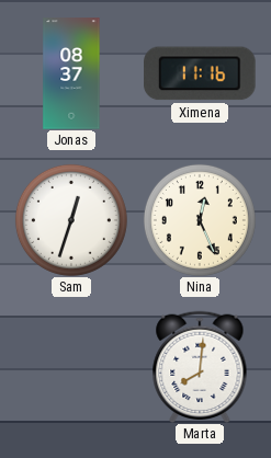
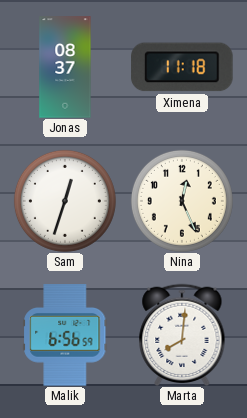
Ximena: 11:16 -> 11:18
Malik: none -> 6:56
